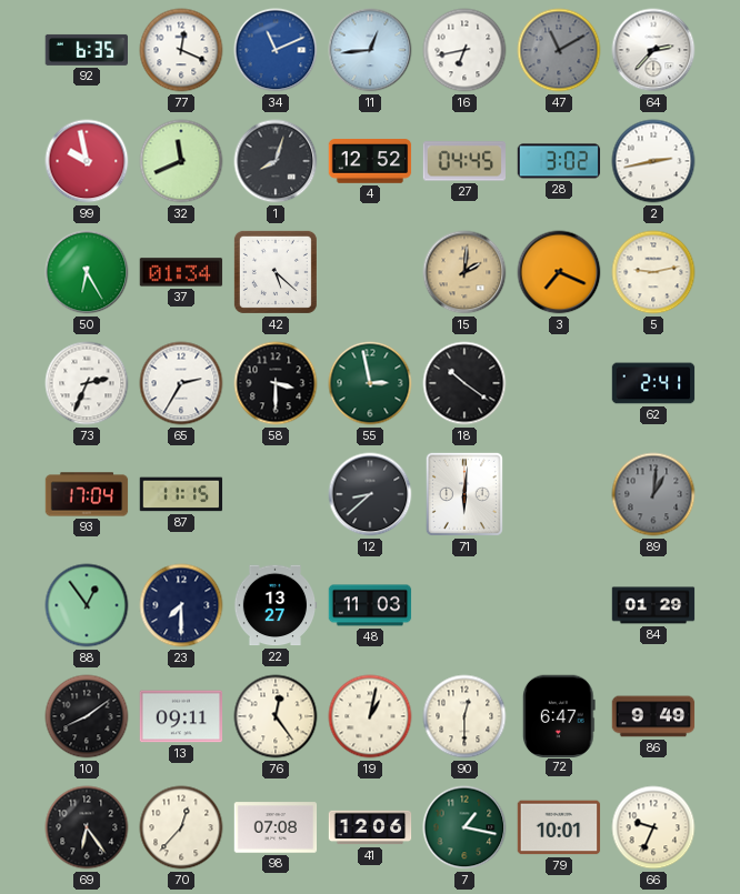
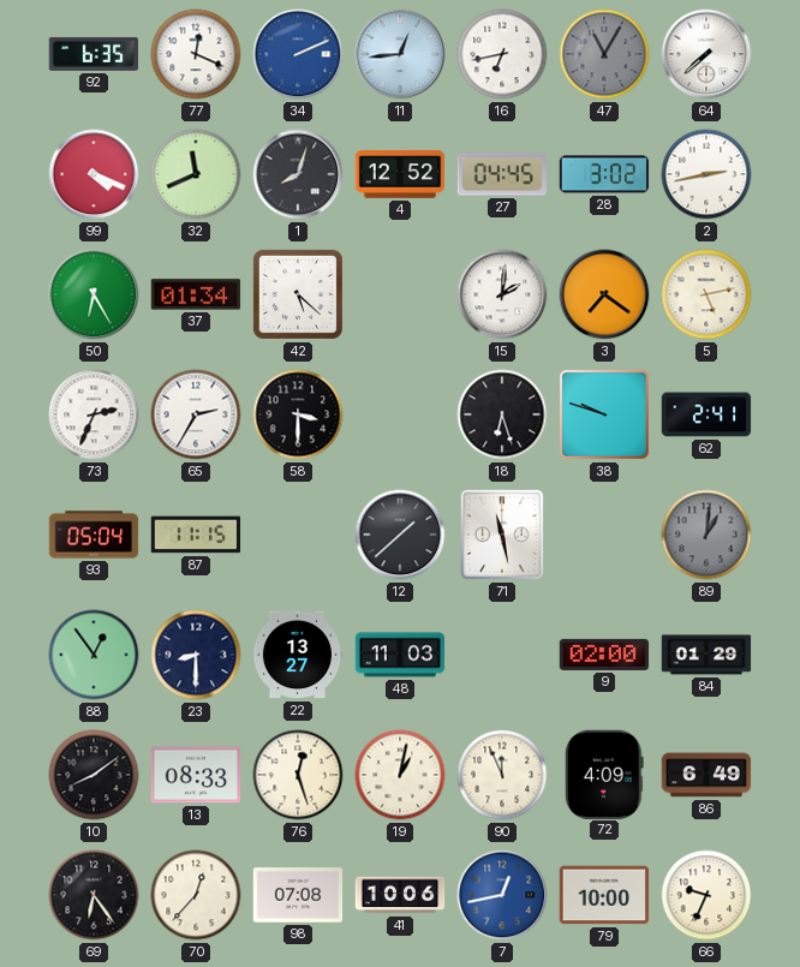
34: 11:11 -> 2:11
47: 11:10 -> 11:05
64: 2:37 -> 7:38
99: 9:58 -> 4:19
15 dial: champagne -> white
3: 7:19 -> 7:21
5: 9:13 -> 5:13
55: 2:58 -> none
18: 10:21 -> 6:27
38: none -> 9:48
93: 17:04 -> 05:04
12: 8:38 -> 1:38
71: 6:01 -> 11:28
23: 7:30 -> 8:30
9: none -> 02:00
13: 09:11 -> 08:33
76: 12:24 -> 12:27
90: 12:30 -> 11:56
72: 6:47 -> 4:09
86: 9:49 -> 6:49
41: 12:06 -> 10:06
7: 1:17 -> 12:43
7 dial: green -> blue
79: 10:01 -> 10:00
